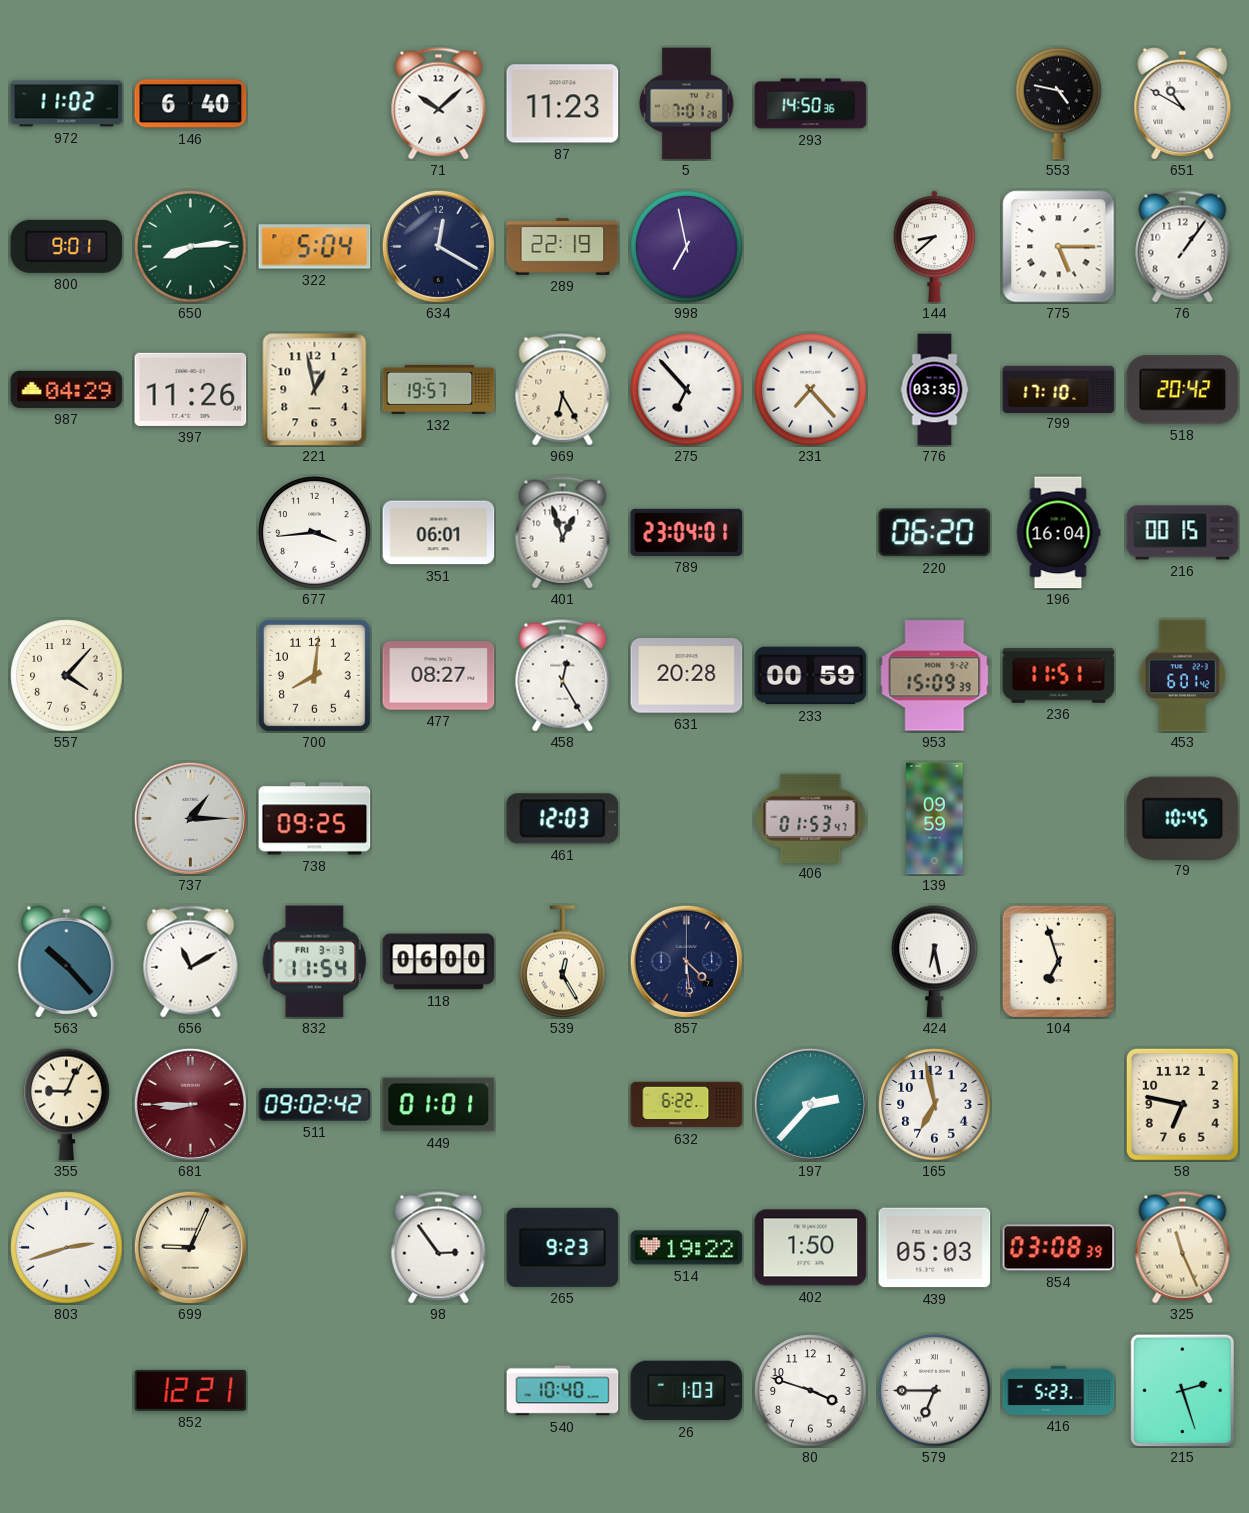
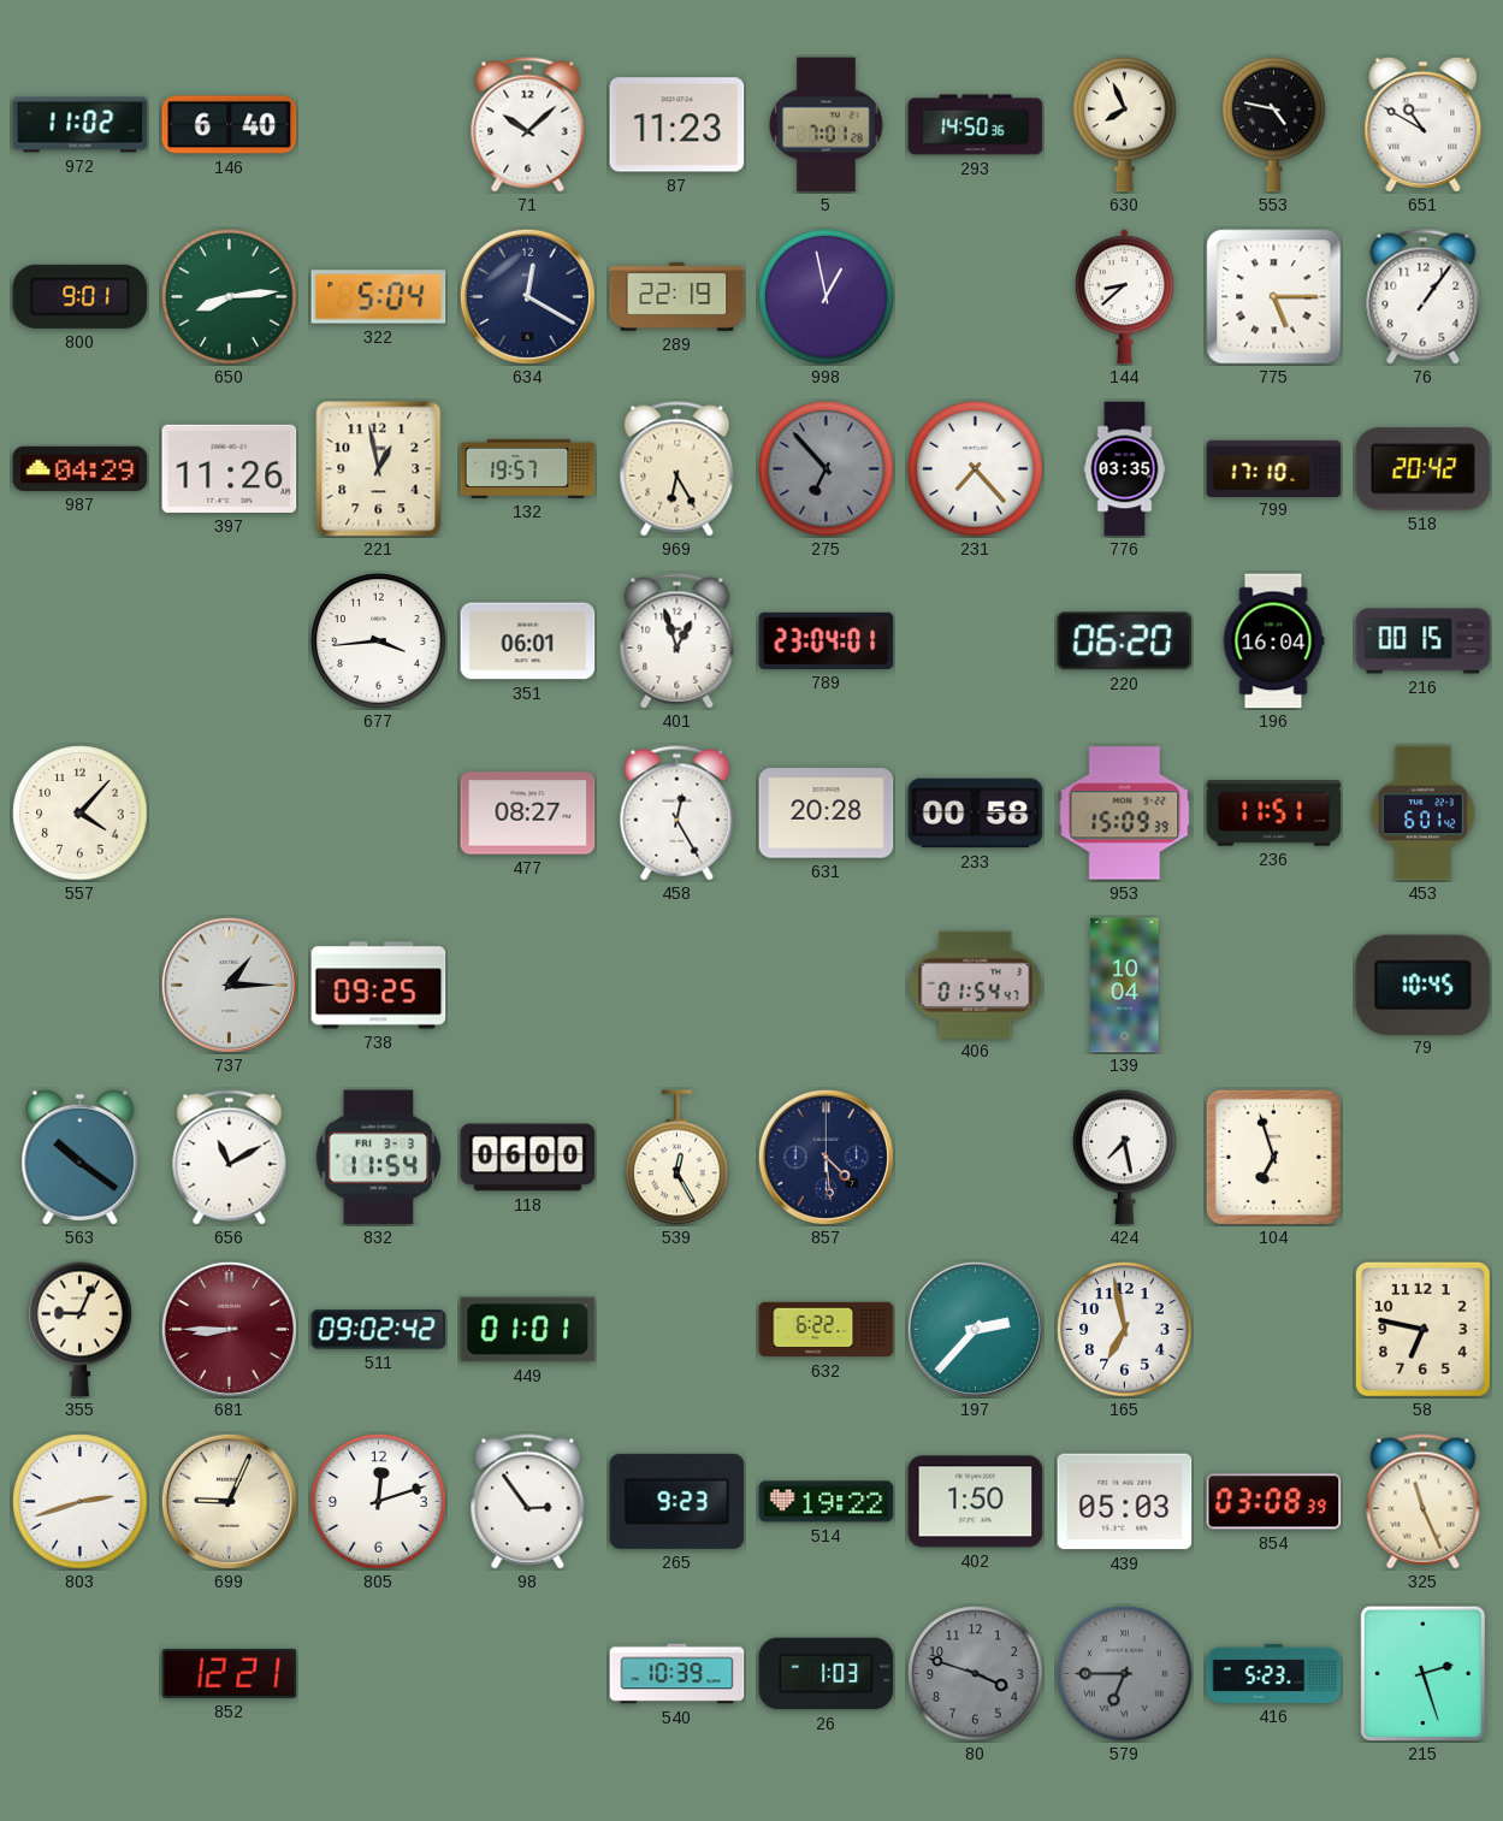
630: none -> 7:56
998: 6:58 -> 12:58
275 dial: white -> grey
700: 8:01 -> none
233: 00:59 -> 00:58
461: 12:03 -> none
406: 01:53 -> 01:54
139: 09:59 -> 10:04
563: 10:23 -> 10:21
424: 6:28 -> 7:28
805: none -> 12:12
540: 10:40 -> 10:39
80 dial: white -> grey
579 dial: white -> grey
